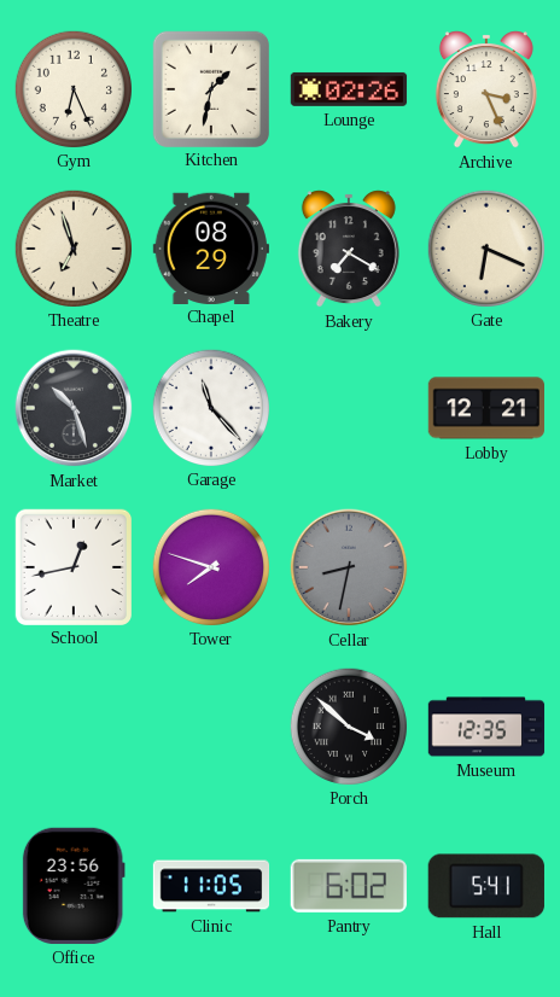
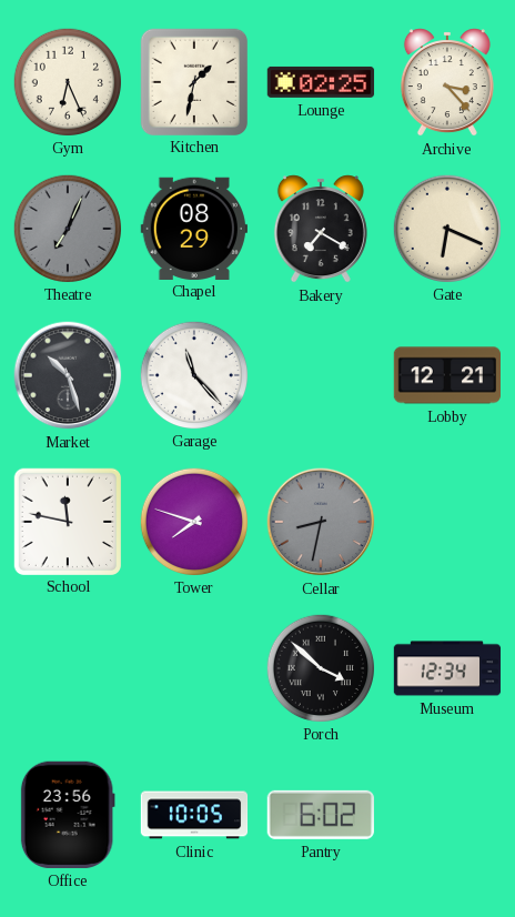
Lounge: 02:26 -> 02:25
Archive: 3:26 -> 3:23
Theatre: 6:57 -> 7:04
Theatre dial: cream -> grey
School: 12:43 -> 11:47
Museum: 12:35 -> 12:34
Clinic: 11:05 -> 10:05
Hall: 5:41 -> none
